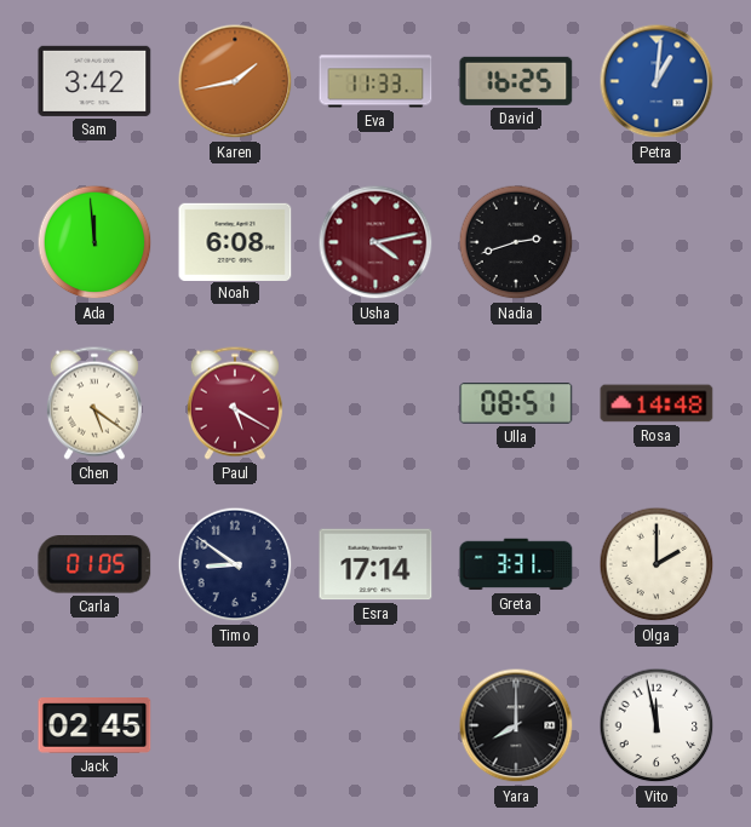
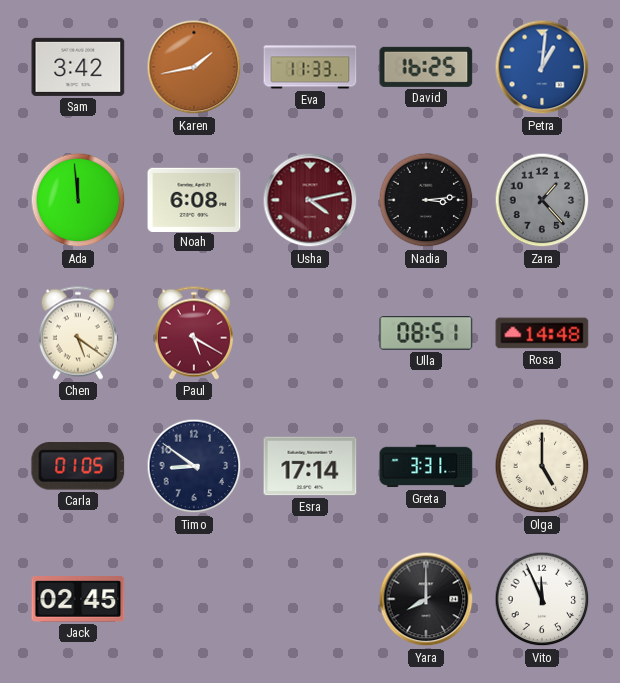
Nadia: 2:42 -> 3:14
Zara: none -> 1:23
Olga: 2:00 -> 5:00
Vito: 11:58 -> 11:56
